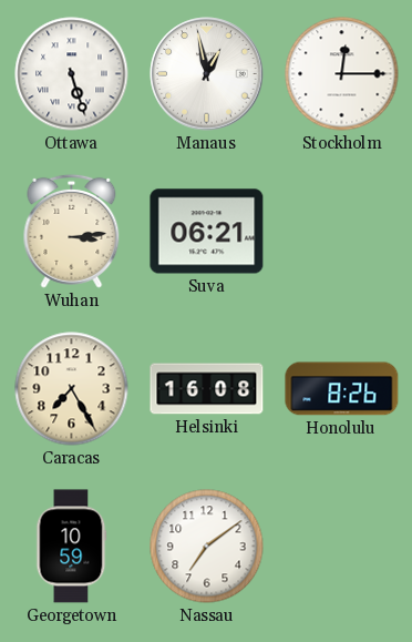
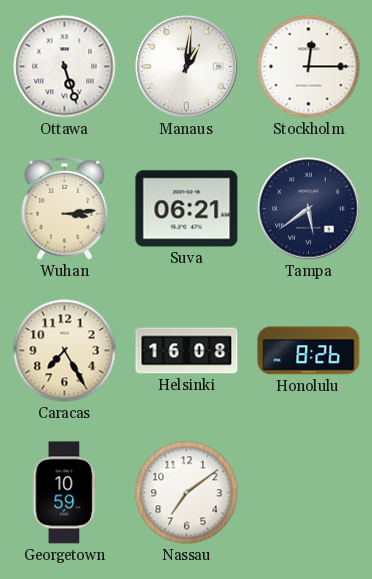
Manaus: 12:58 -> 1:01
Tampa: none -> 5:39
